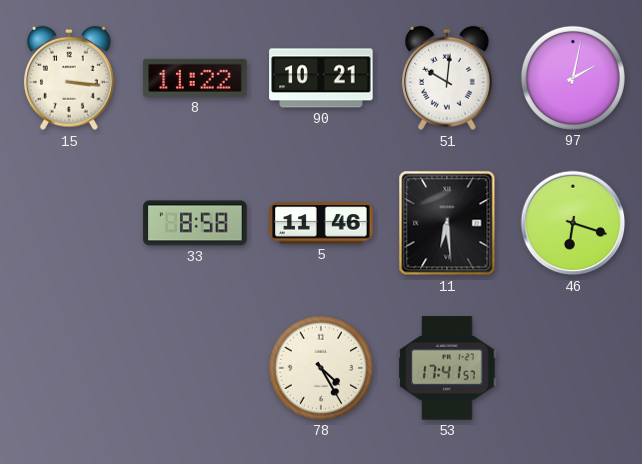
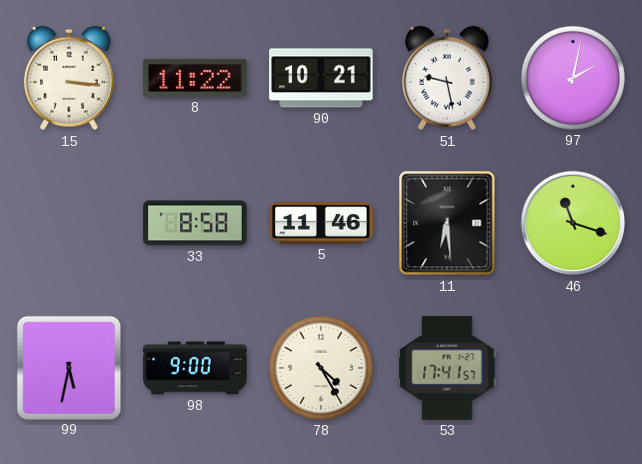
51: 10:01 -> 9:28
46: 6:18 -> 11:18
99: none -> 5:32
98: none -> 9:00
